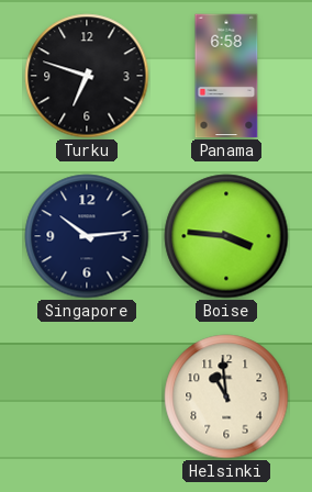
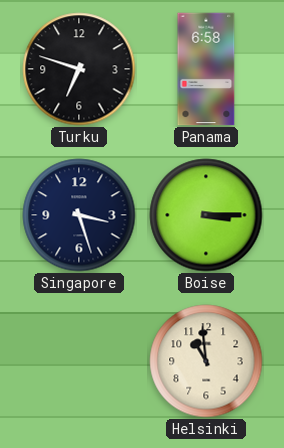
Singapore: 10:14 -> 3:27
Boise: 3:46 -> 3:15
